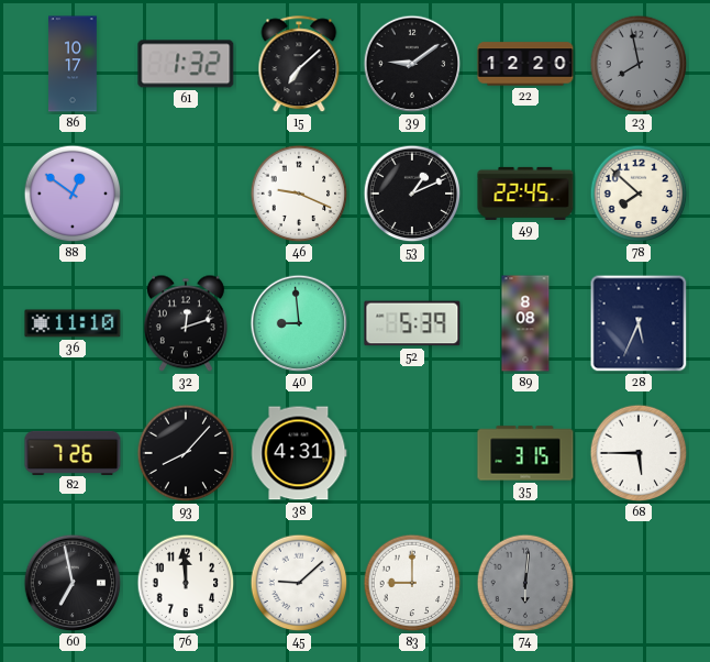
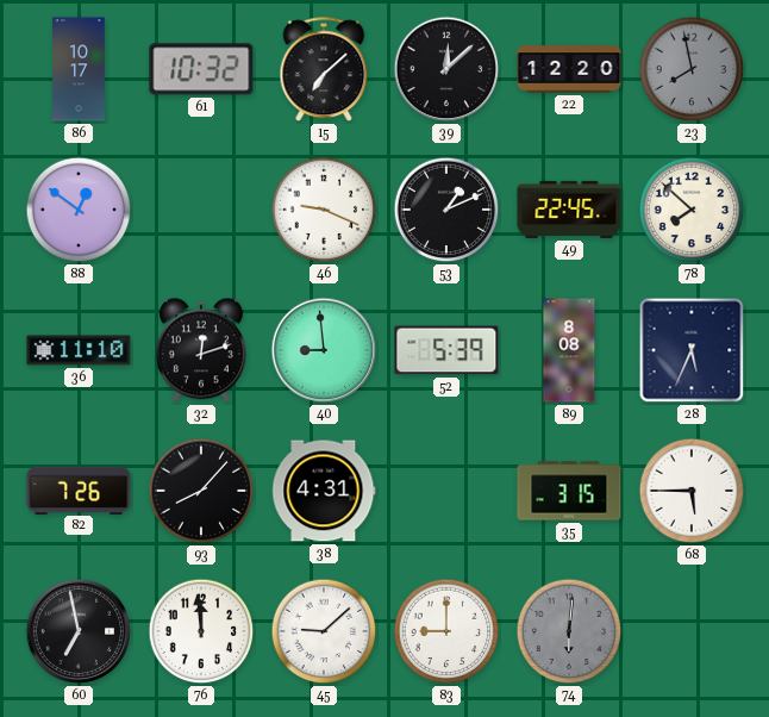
61: 1:32 -> 10:32
39: 9:09 -> 12:08
